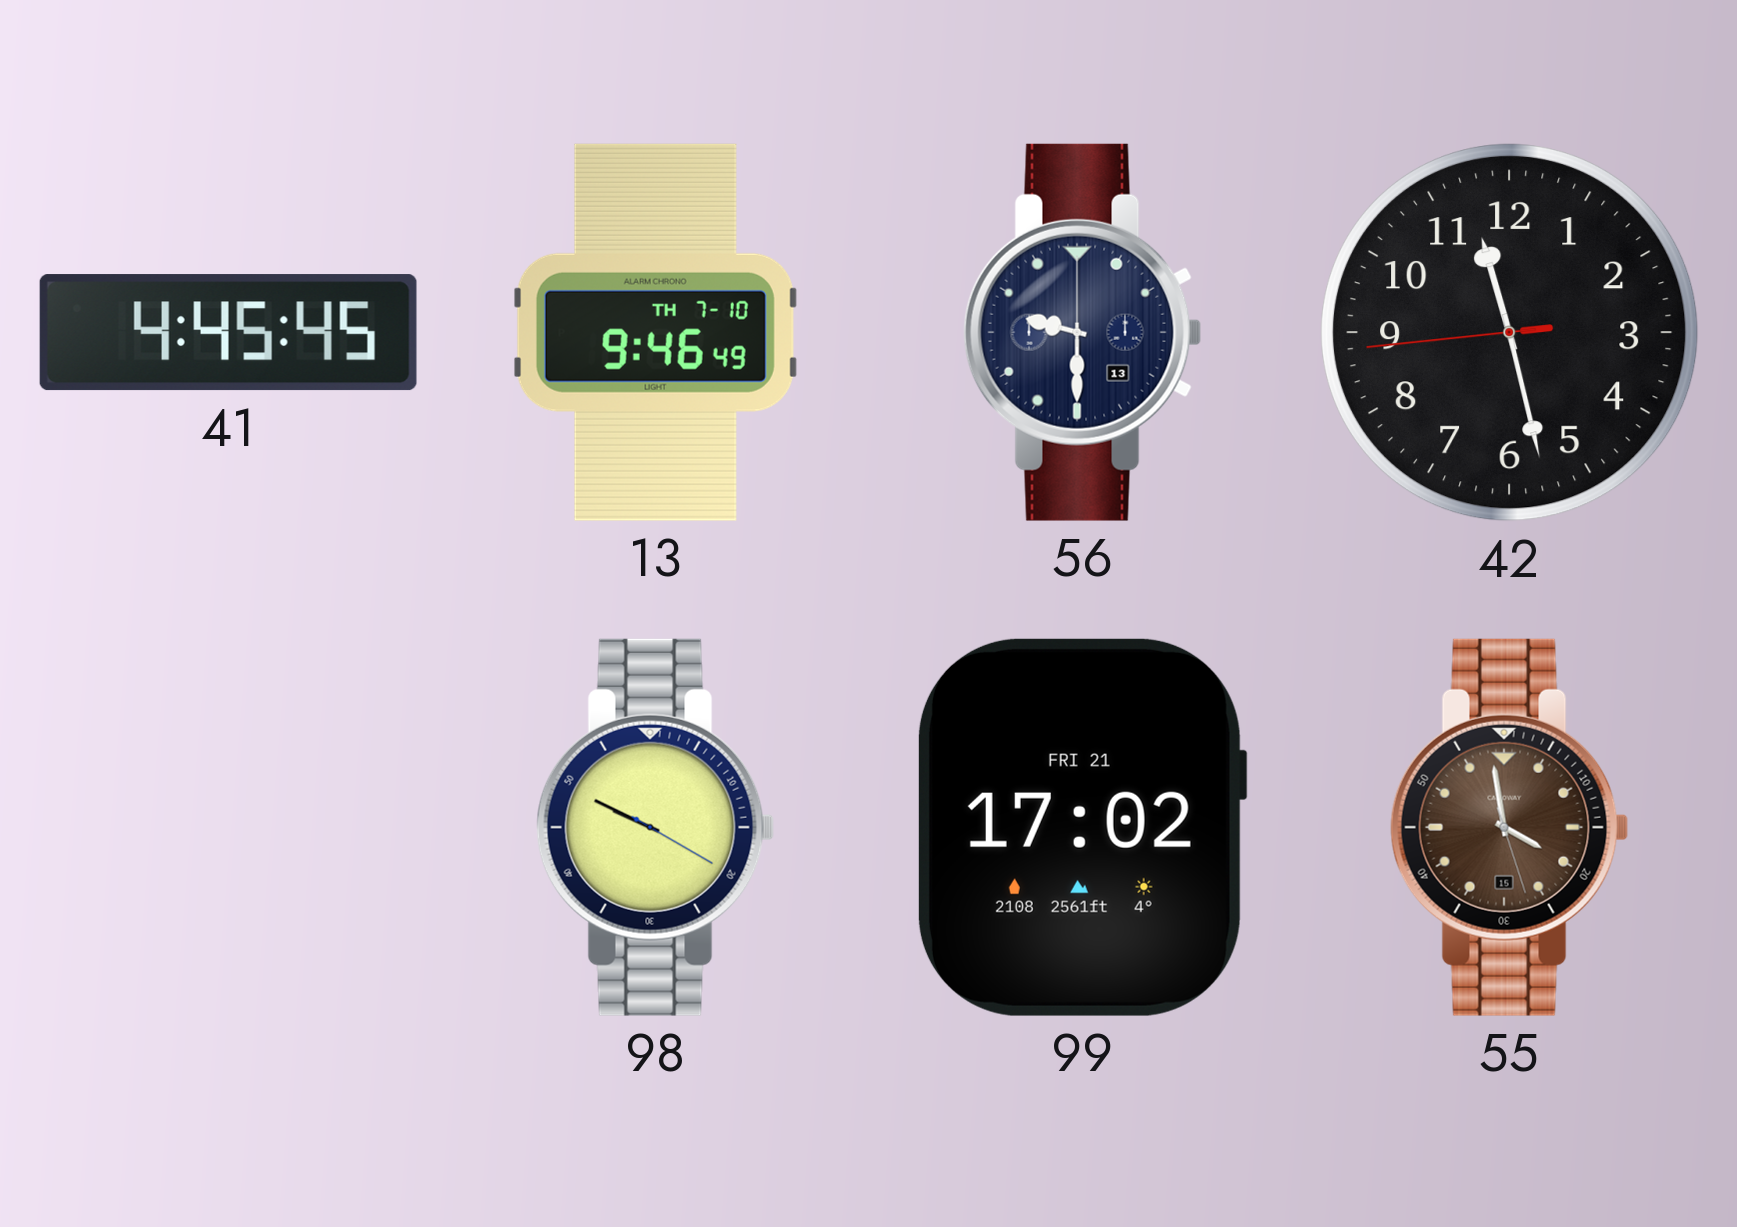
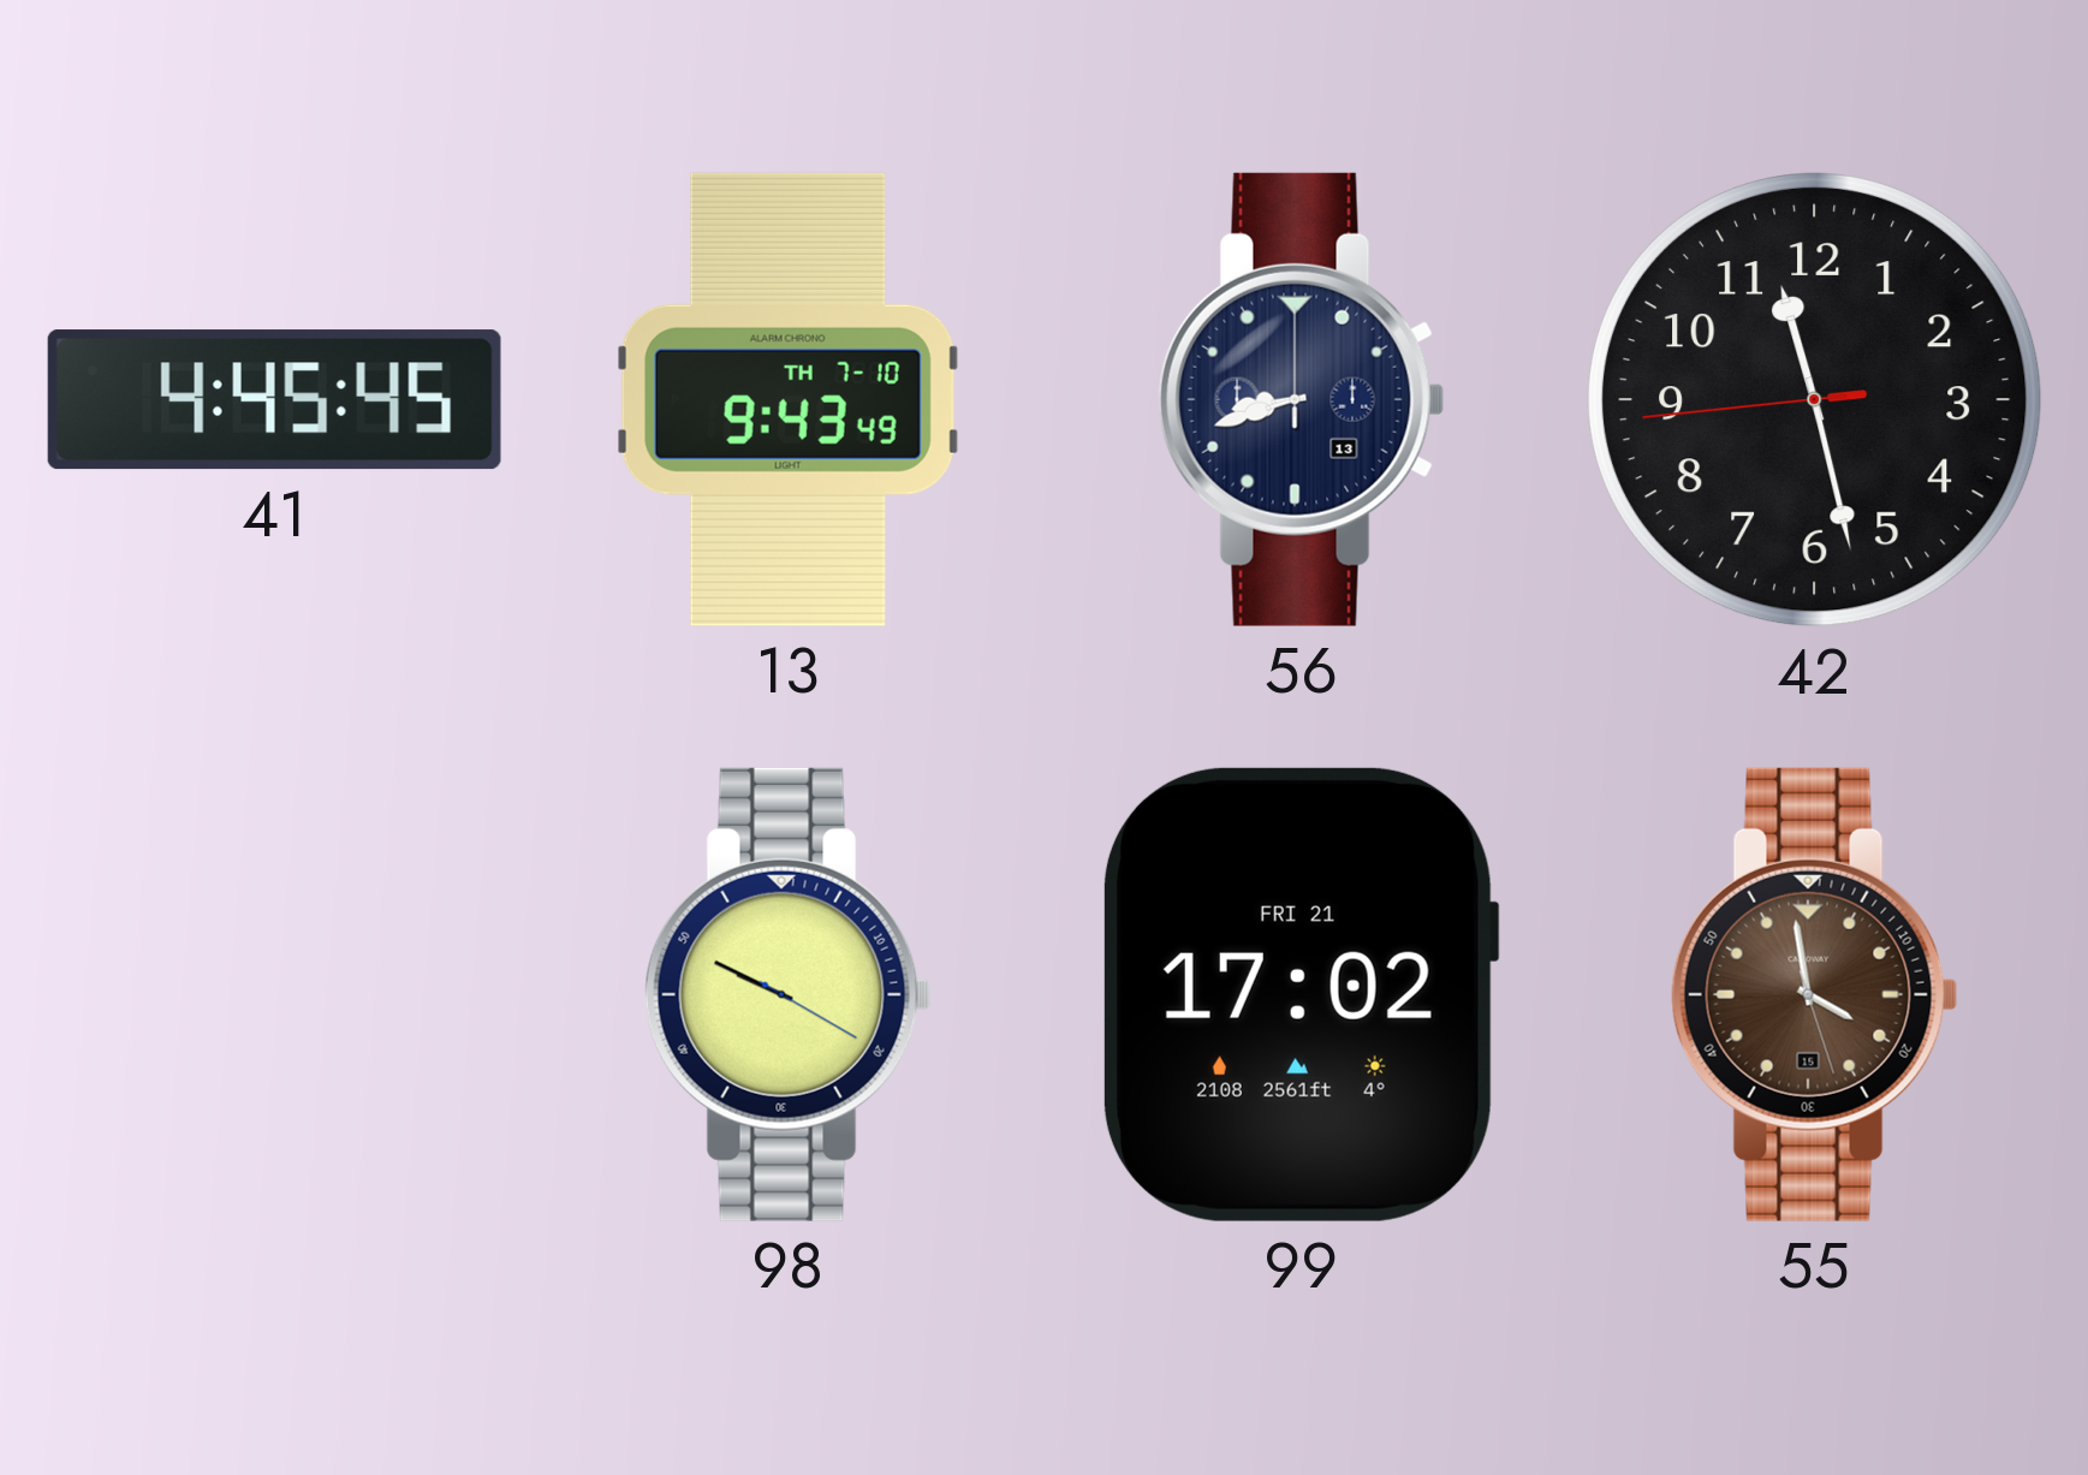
13: 9:46 -> 9:43
56: 9:30 -> 8:42
